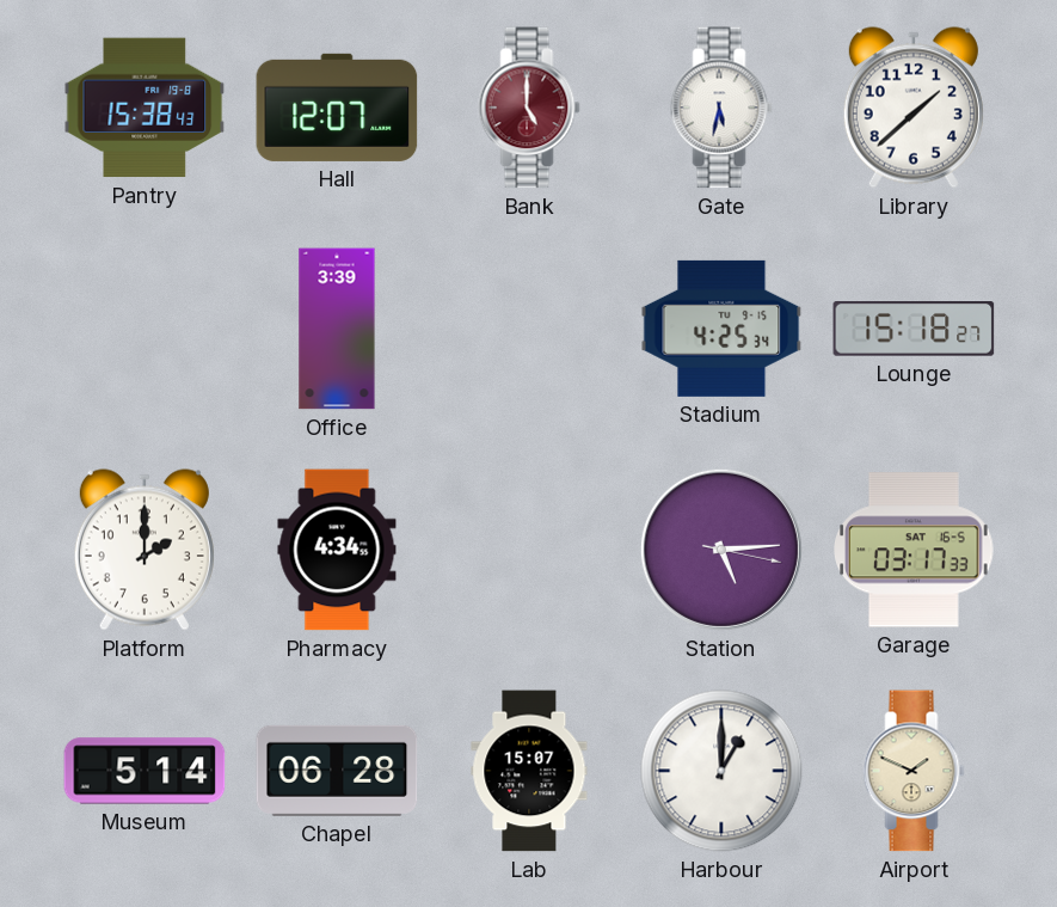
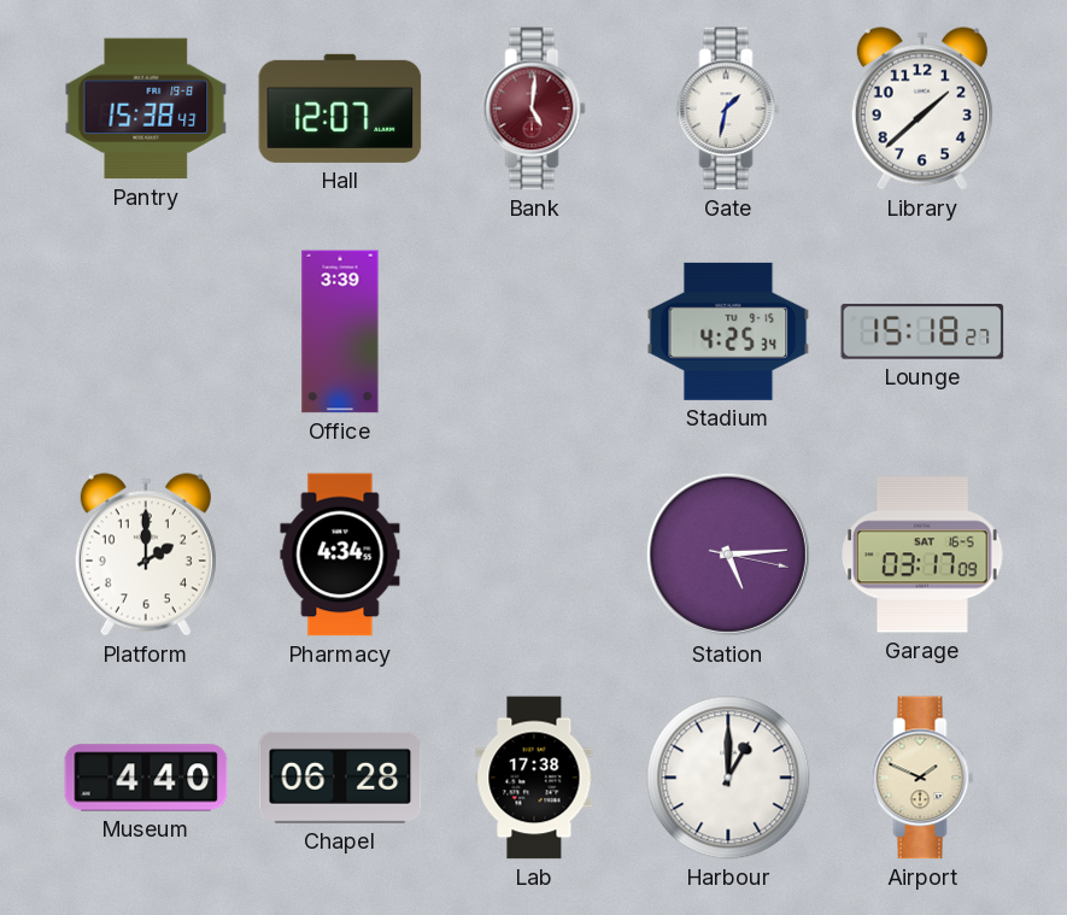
Bank: 5:00 -> 5:01
Gate: 5:32 -> 1:32
Garage: 03:17:33 -> 03:17:09
Museum: 5:14 -> 4:40
Lab: 15:07 -> 17:38
